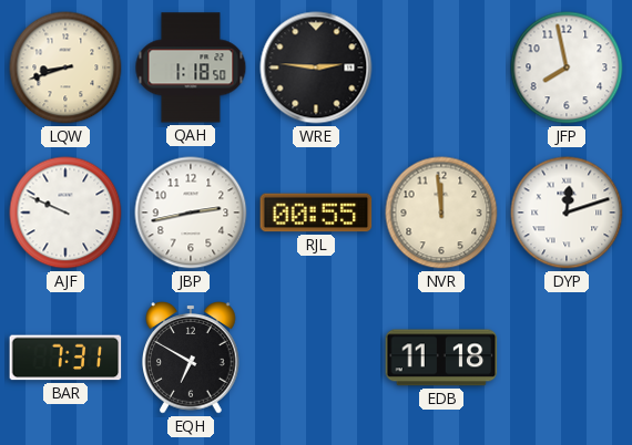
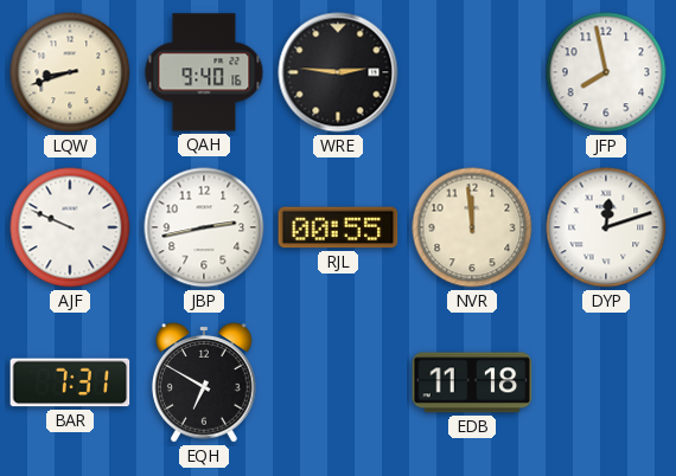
QAH: 1:18 -> 9:40
